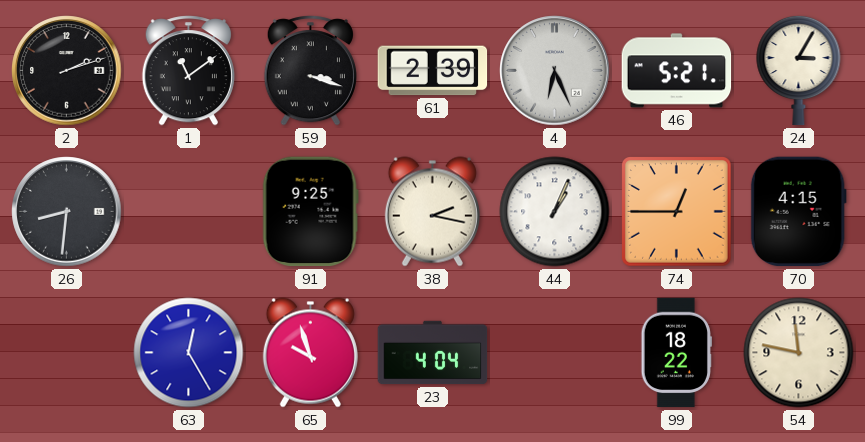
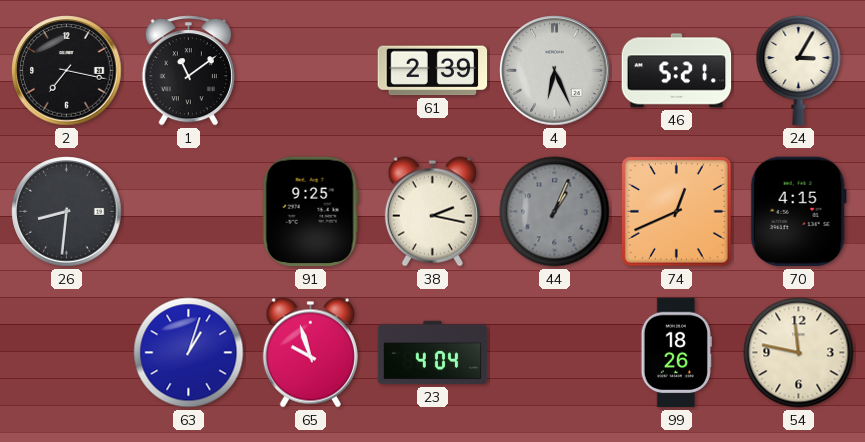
2: 2:12 -> 7:17
59: 3:18 -> none
44 dial: white -> grey
74: 12:45 -> 12:41
63: 12:25 -> 1:03
99: 18:22 -> 18:26
